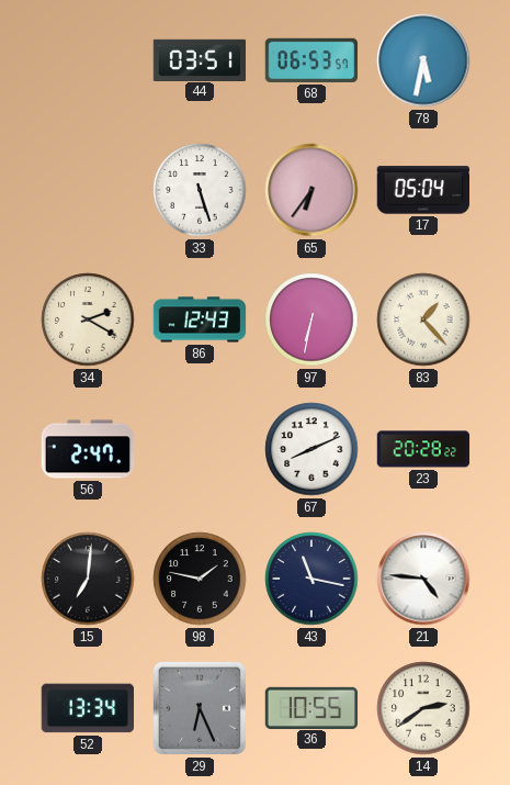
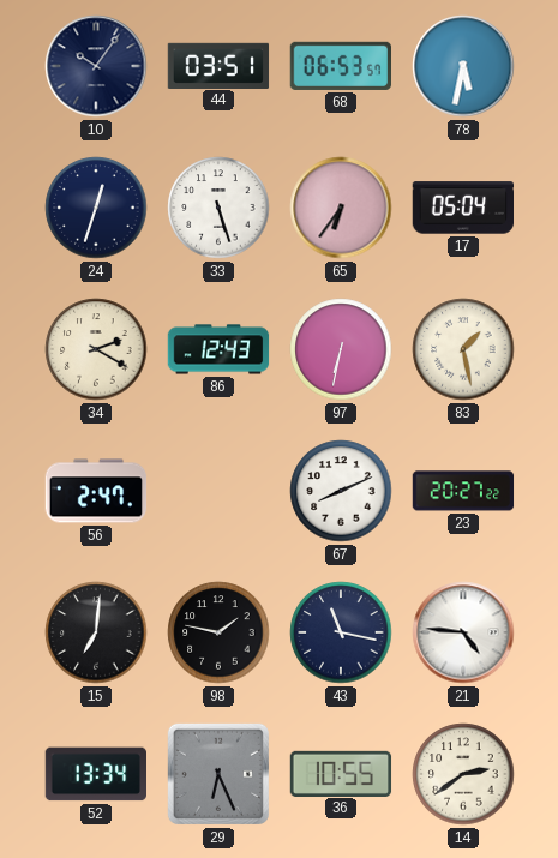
10: none -> 10:06
24: none -> 12:33
83: 1:23 -> 1:28
23: 20:28 -> 20:27
